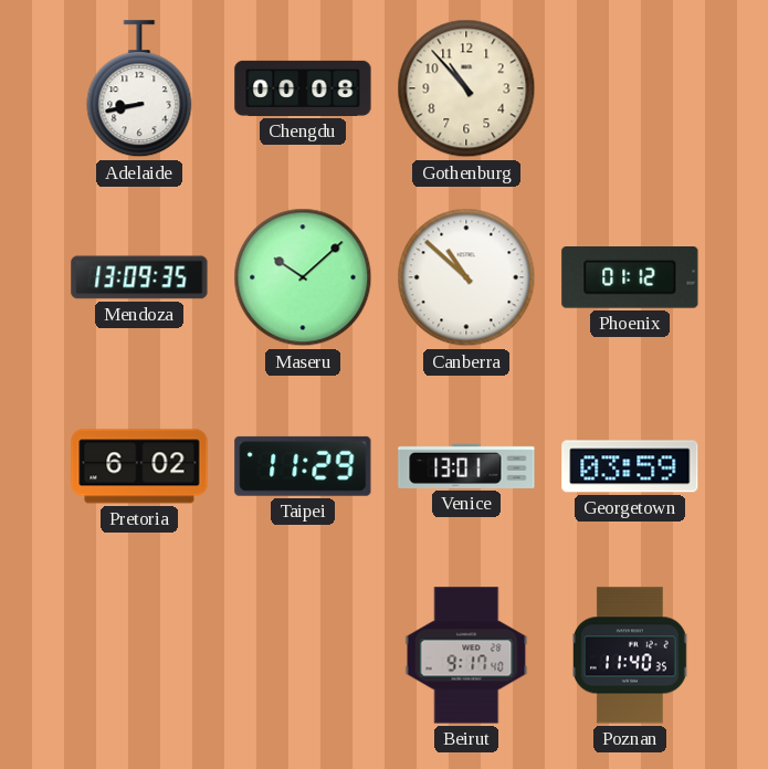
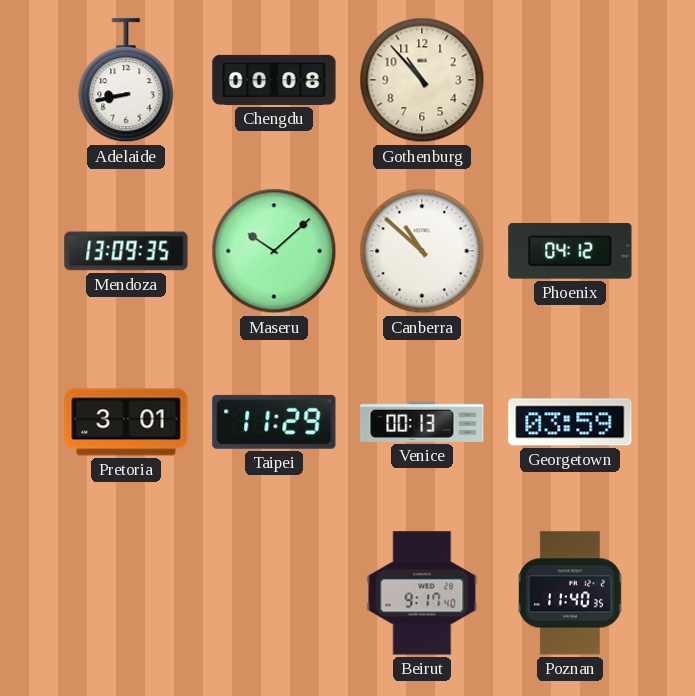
Phoenix: 01:12 -> 04:12
Pretoria: 6:02 -> 3:01
Venice: 13:01 -> 00:13
